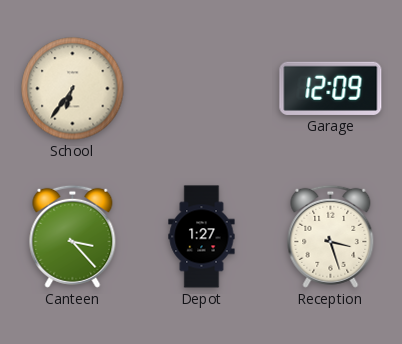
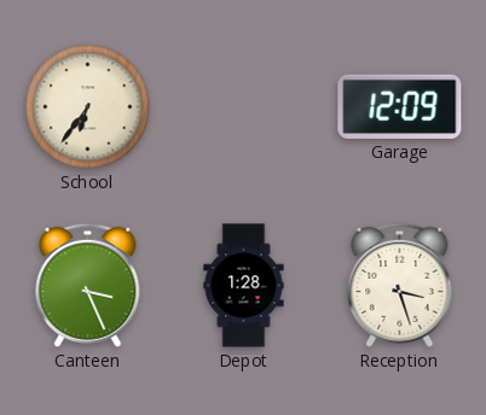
Canteen: 3:23 -> 3:26
Depot: 1:27 -> 1:28
